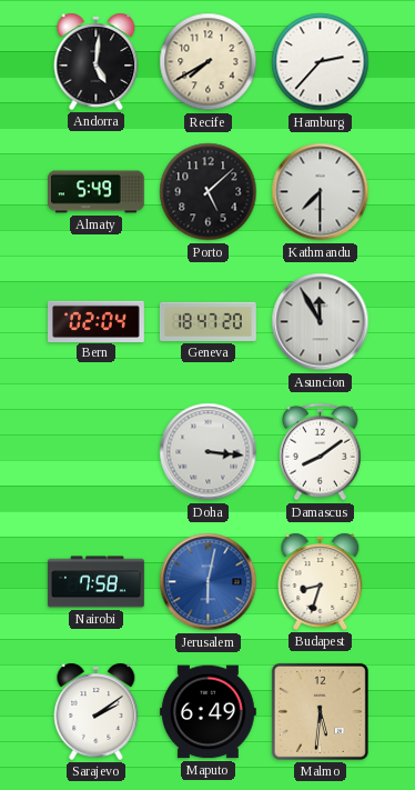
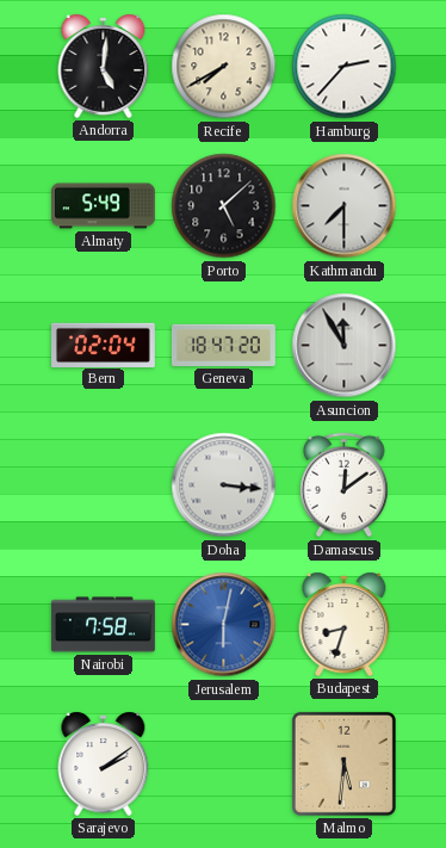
Damascus: 8:09 -> 12:09
Maputo: 6:49 -> none
